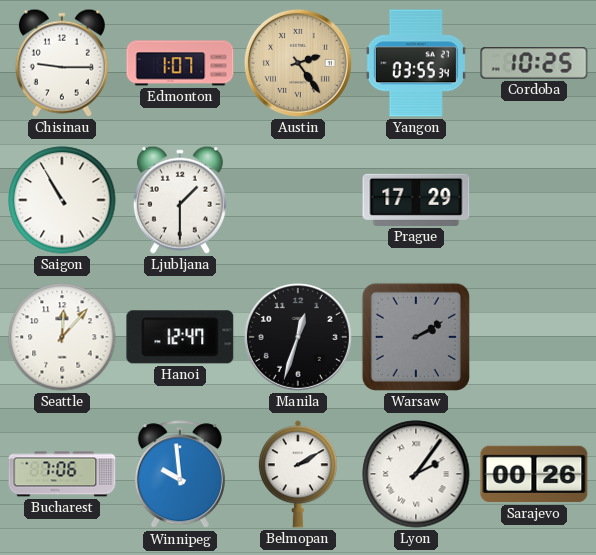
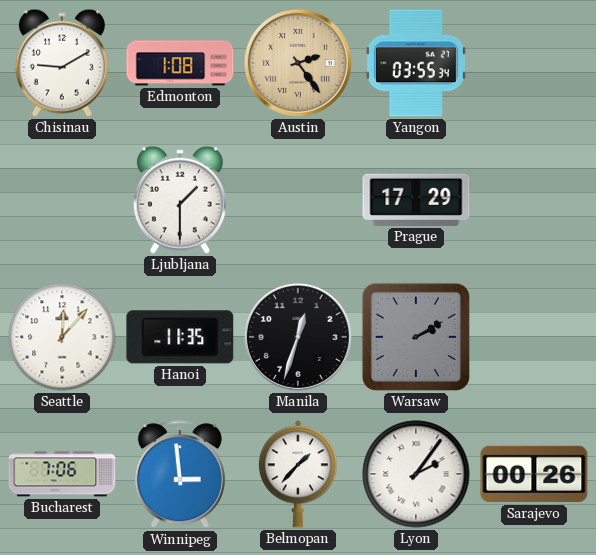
Chisinau: 9:15 -> 9:10
Edmonton: 1:07 -> 1:08
Cordoba: 10:25 -> none
Saigon: 10:55 -> none
Hanoi: 12:47 -> 11:35
Winnipeg: 9:59 -> 2:59
Belmopan: 2:10 -> 1:37
